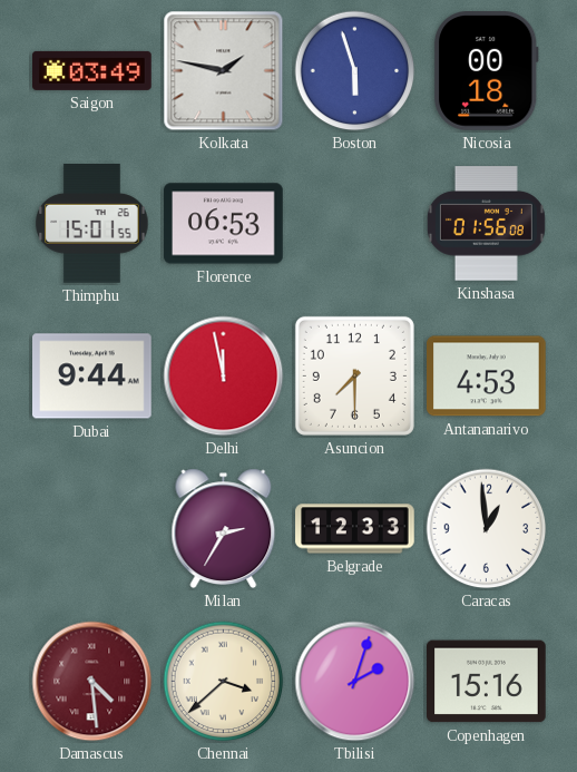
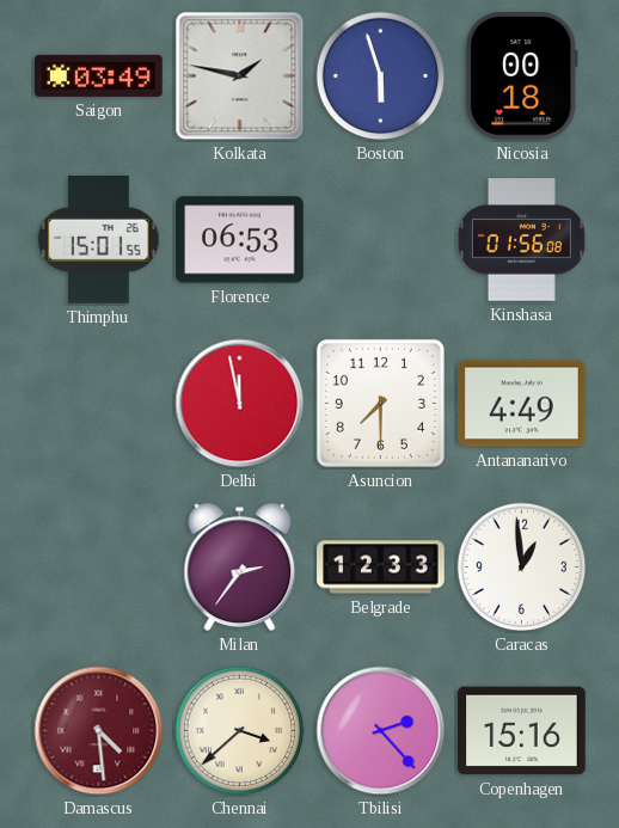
Dubai: 9:44 -> none
Antananarivo: 4:53 -> 4:49
Milan: 2:35 -> 2:36
Tbilisi: 2:03 -> 2:23
